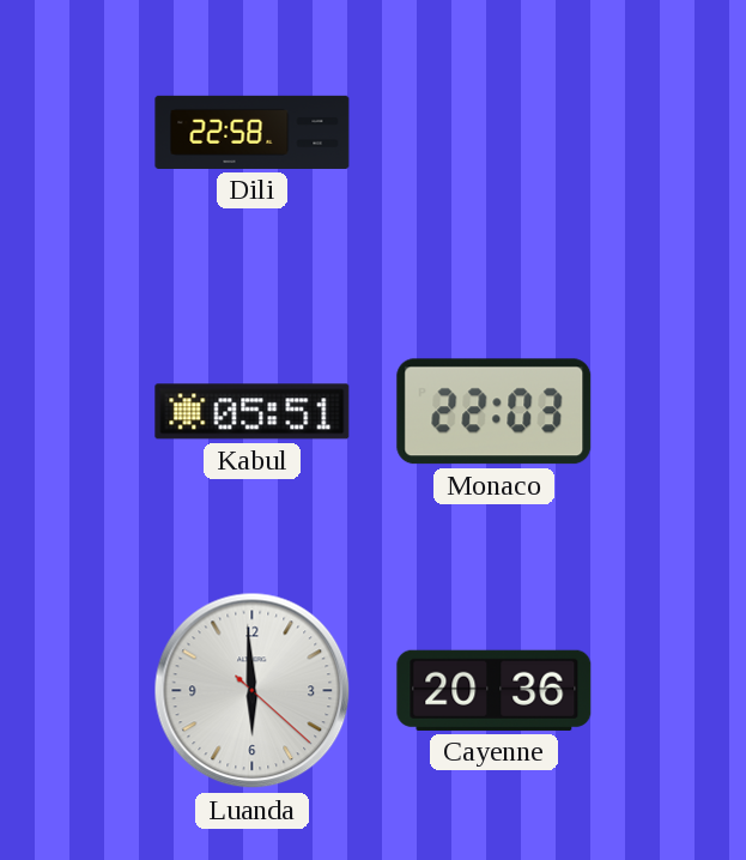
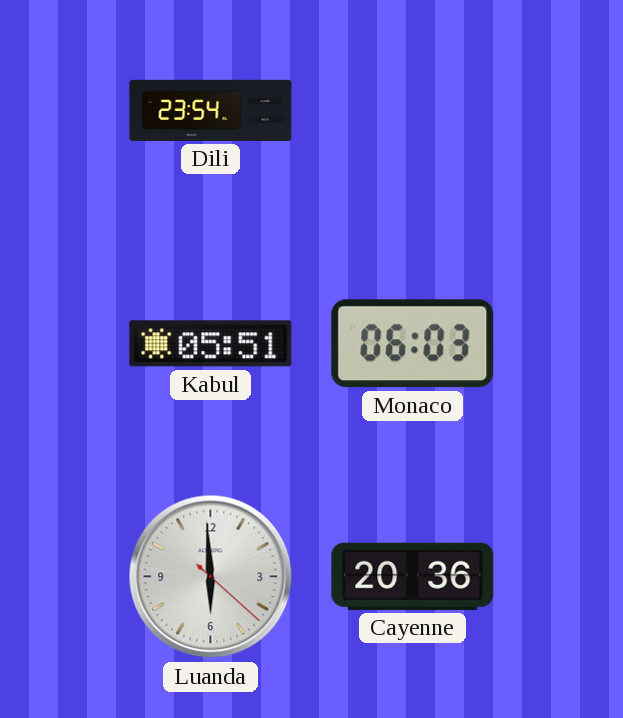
Dili: 22:58 -> 23:54
Monaco: 22:03 -> 06:03
